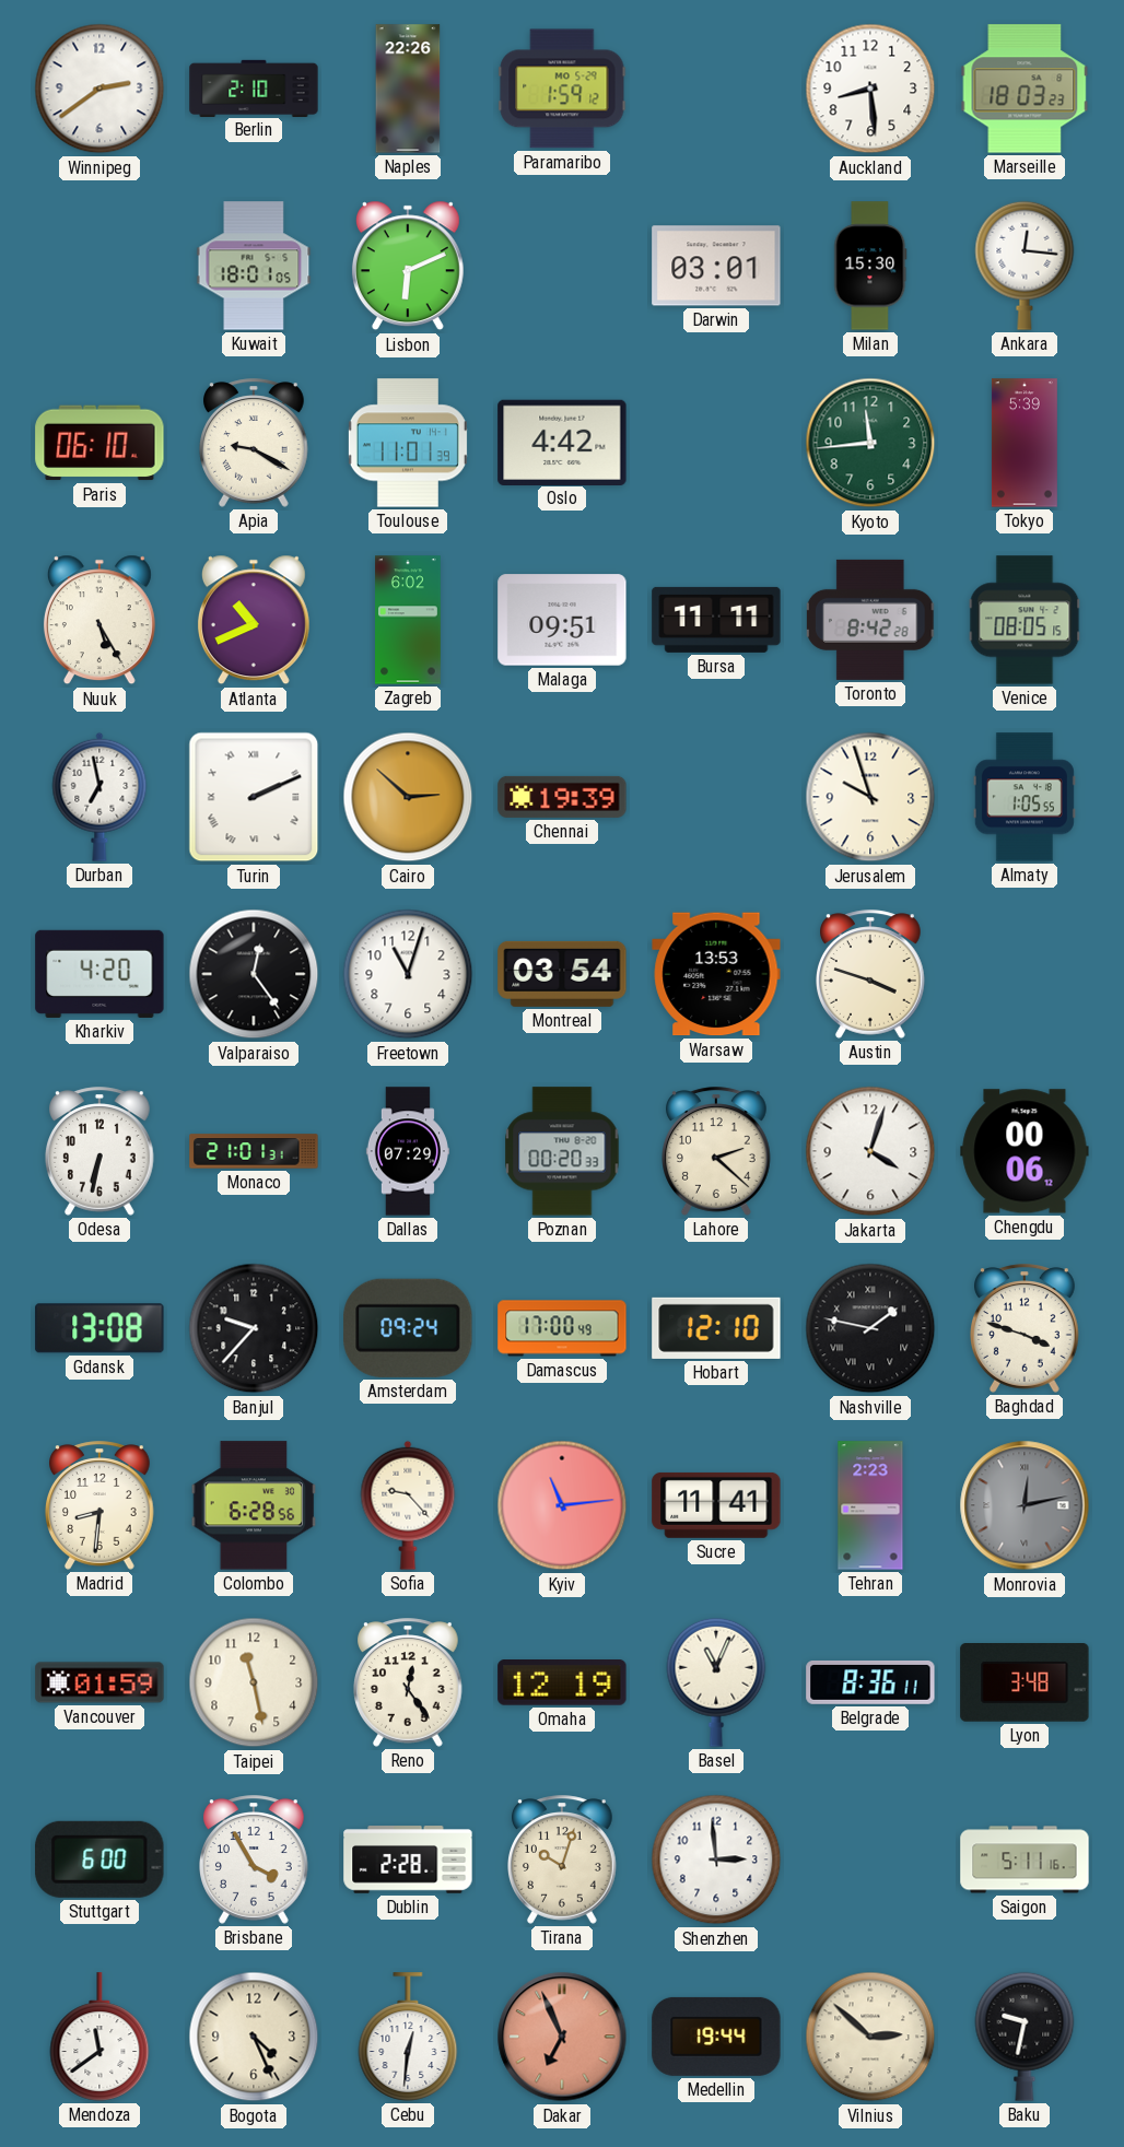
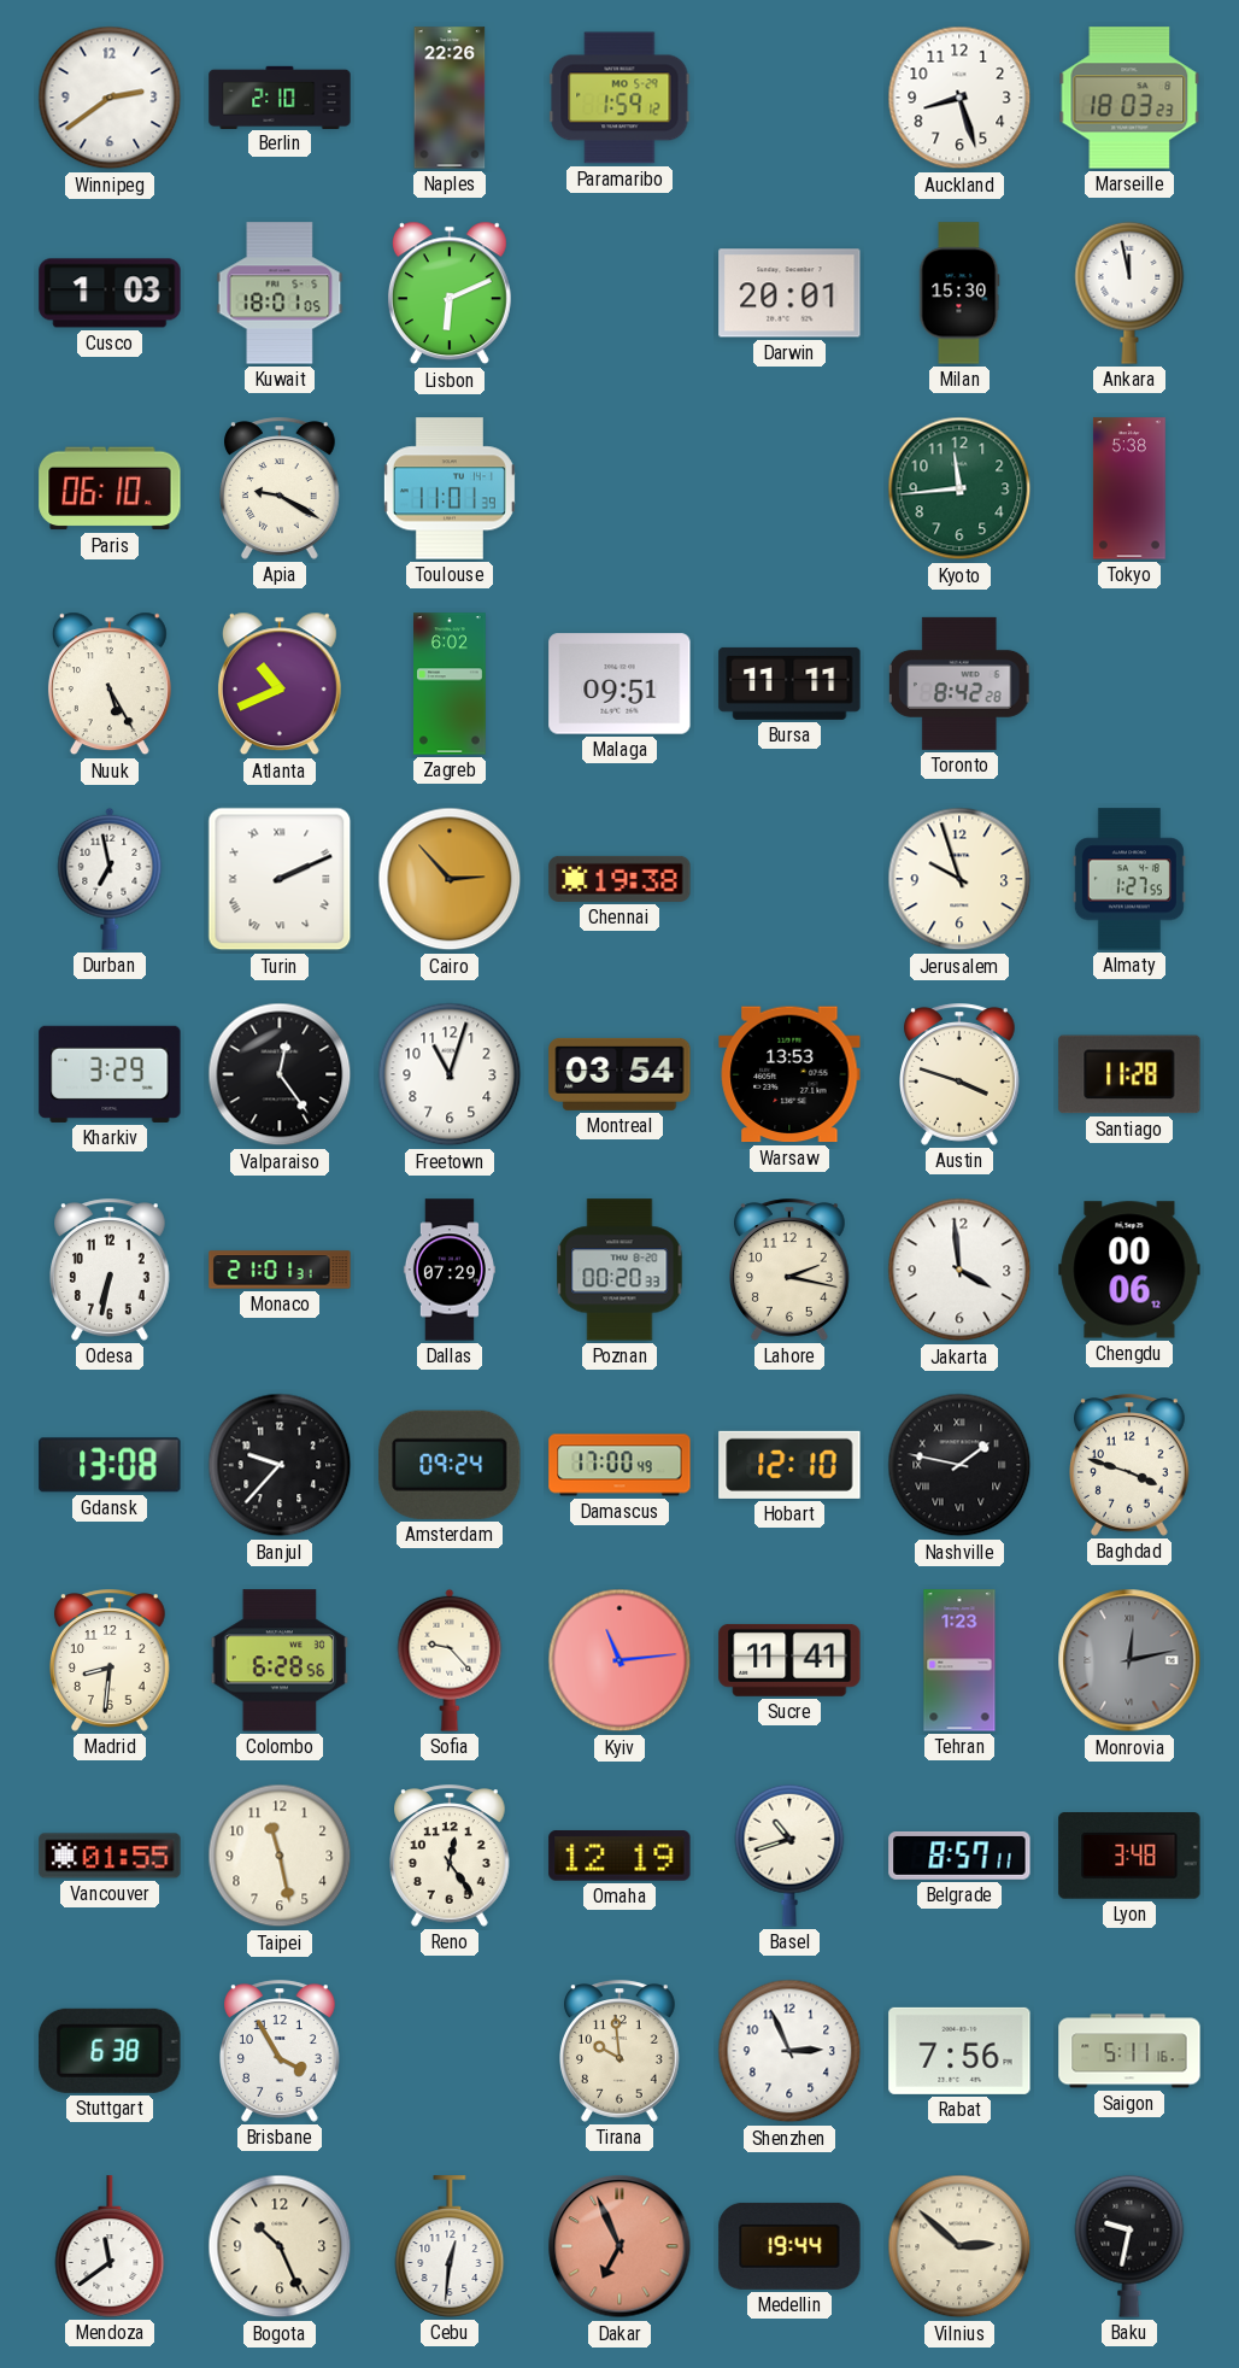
Auckland: 8:29 -> 8:27
Cusco: none -> 1:03
Darwin: 03:01 -> 20:01
Ankara: 12:16 -> 11:58
Oslo: 4:42 -> none
Tokyo: 5:39 -> 5:38
Venice: 08:05 -> none
Cairo: 2:52 -> 2:53
Chennai: 19:39 -> 19:38
Almaty: 1:05 -> 1:27
Kharkiv: 4:20 -> 3:29
Santiago: none -> 11:28
Lahore: 2:22 -> 2:17
Jakarta: 4:03 -> 3:59
Tehran: 2:23 -> 1:23
Vancouver: 01:59 -> 01:55
Basel: 11:04 -> 10:42
Belgrade: 8:36 -> 8:57
Stuttgart: 6:00 -> 6:38
Dublin: 2:28 -> none
Tirana: 10:03 -> 9:59
Shenzhen: 2:59 -> 2:56
Rabat: none -> 7:56
Bogota: 4:26 -> 10:26
